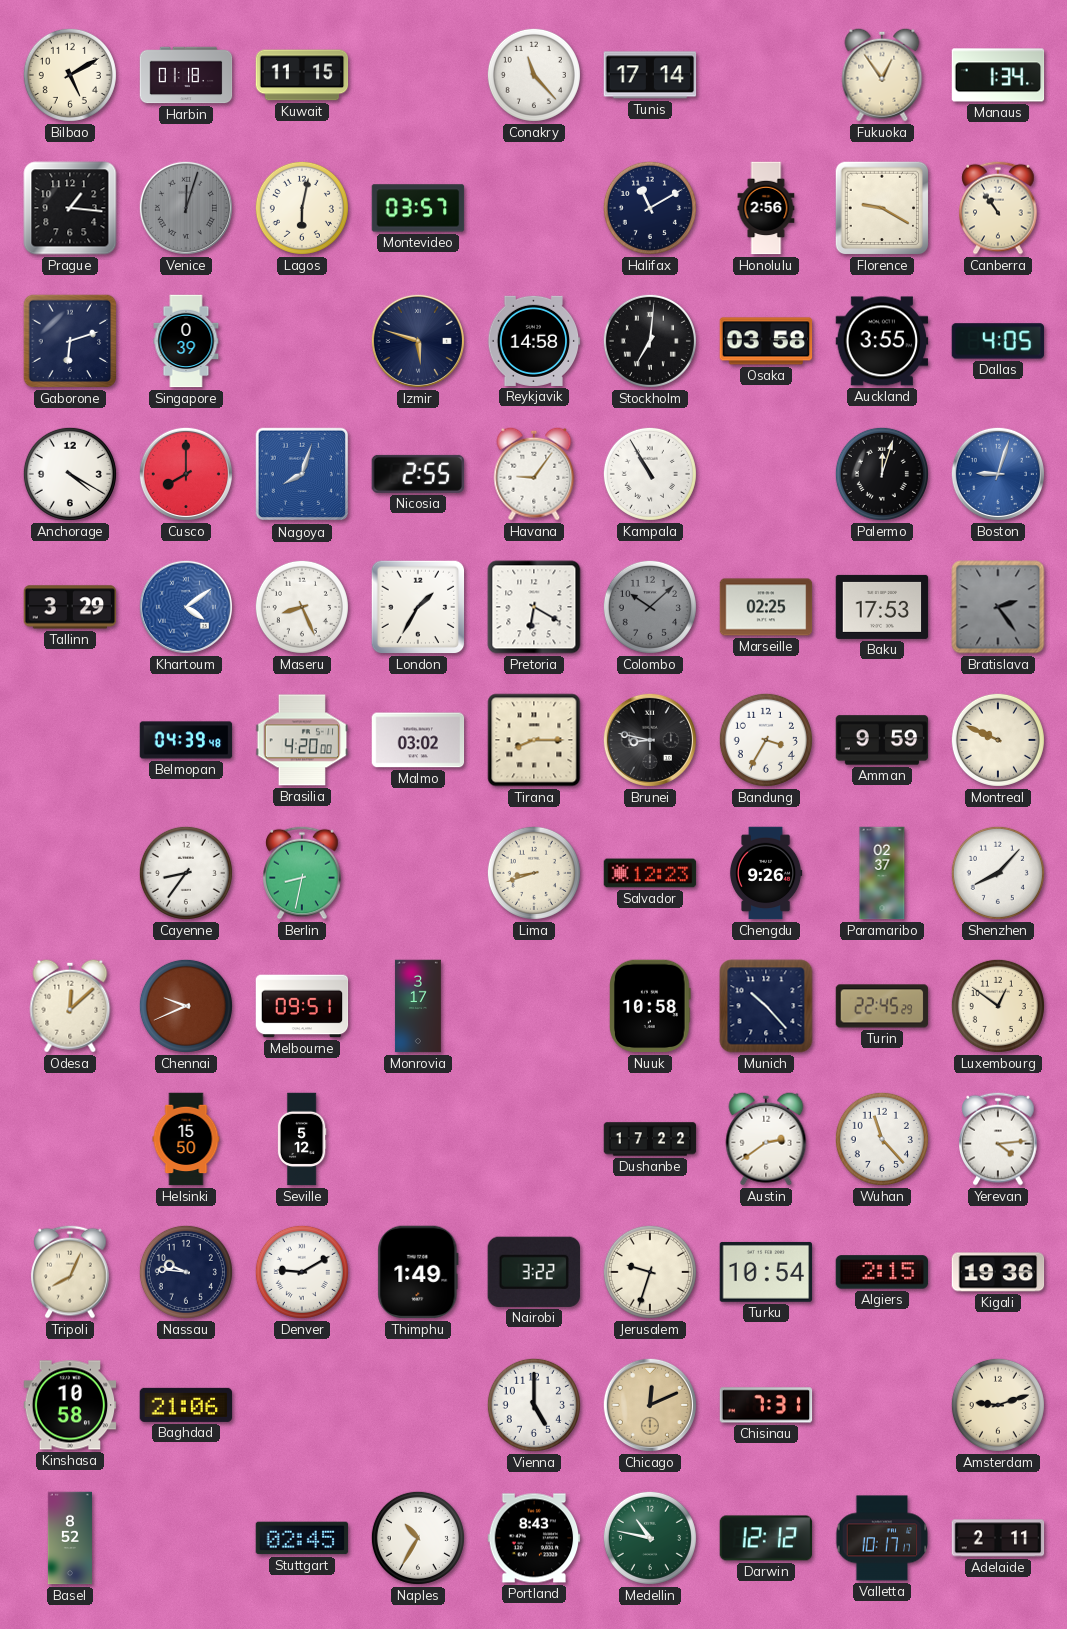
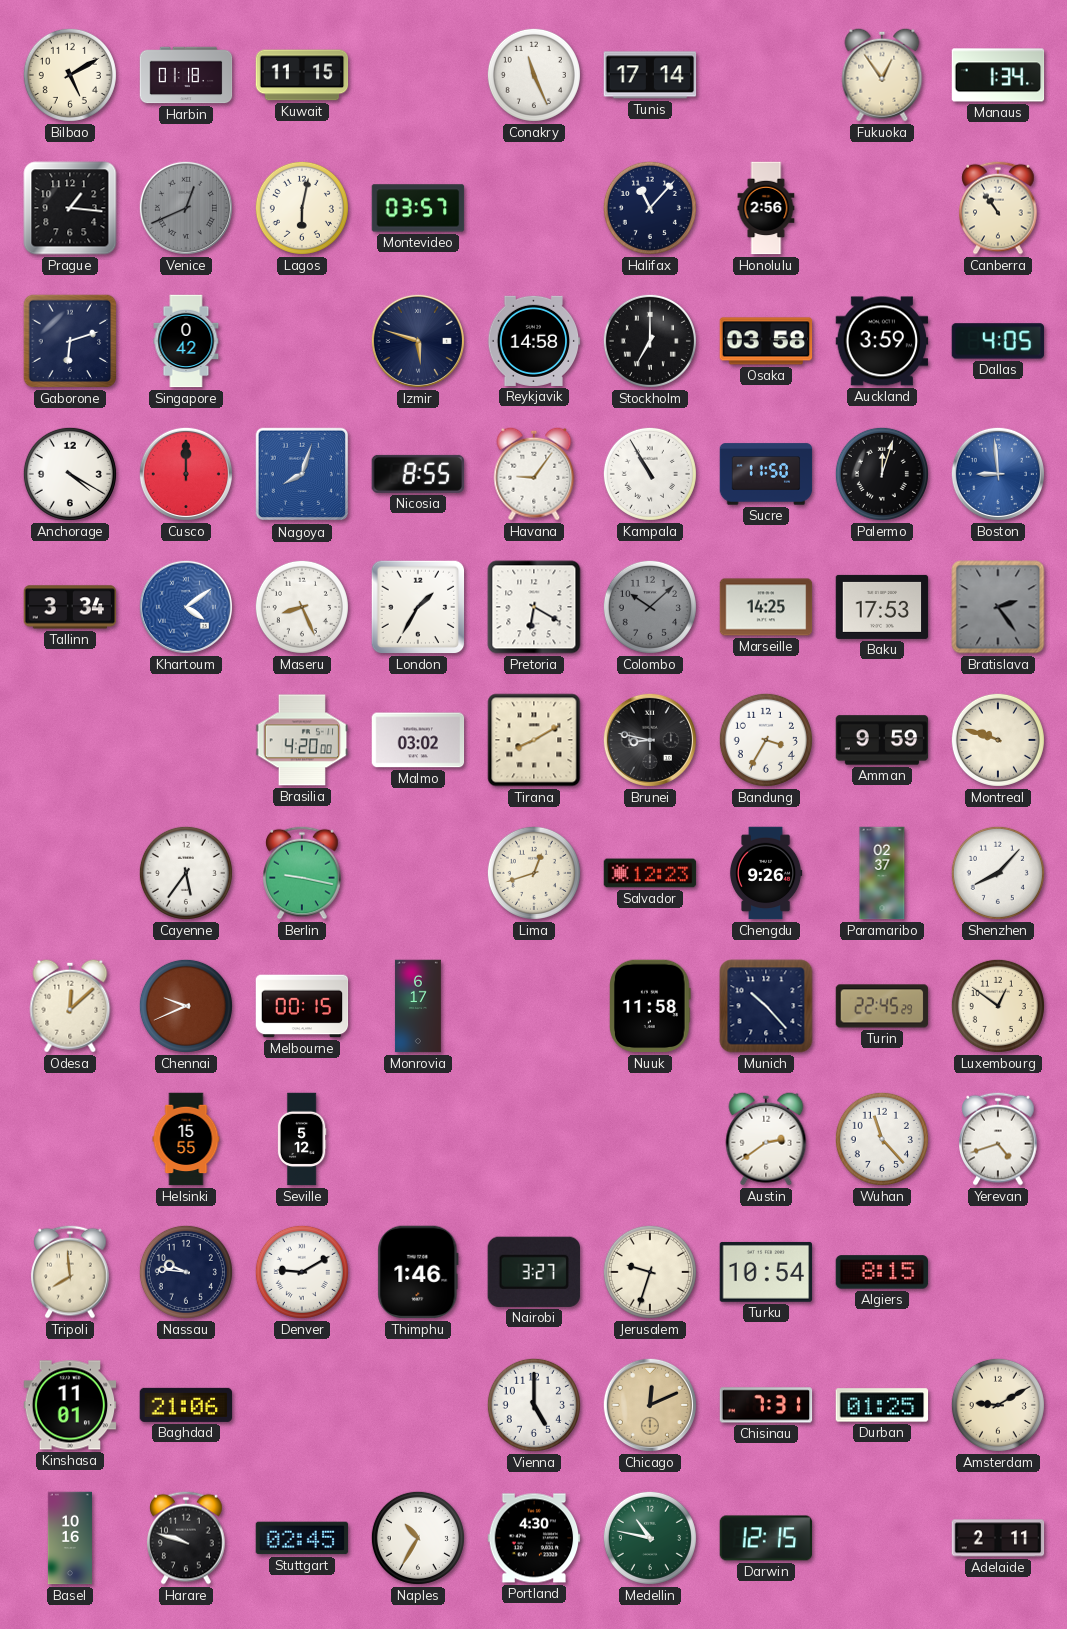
Conakry: 11:23 -> 11:26
Venice: 12:03 -> 12:41
Halifax: 11:10 -> 11:07
Florence: 9:20 -> none
Singapore: 0:39 -> 0:42
Stockholm: 7:01 -> 7:00
Auckland: 3:55 -> 3:59
Cusco: 8:00 -> 12:00
Nicosia: 2:55 -> 8:55
Sucre: none -> 11:50
Boston: 9:03 -> 8:59
Tallinn: 3:29 -> 3:34
Marseille: 02:25 -> 14:25
Belmopan: 04:39 -> none
Tirana: 8:15 -> 8:10
Montreal: 9:49 -> 9:48
Cayenne: 8:36 -> 5:36
Berlin: 8:32 -> 9:17
Lima: 8:42 -> 12:42
Melbourne: 09:51 -> 00:15
Monrovia: 3:17 -> 6:17
Nuuk: 10:58 -> 11:58
Helsinki: 15:50 -> 15:55
Dushanbe: 17:22 -> none
Yerevan: 4:14 -> 4:42
Tripoli: 8:04 -> 7:59
Thimphu: 1:49 -> 1:46
Nairobi: 3:22 -> 3:27
Algiers: 2:15 -> 8:15
Kigali: 19:36 -> none
Kinshasa: 10:58 -> 11:01
Durban: none -> 01:25
Amsterdam: 9:12 -> 9:10
Basel: 8:52 -> 10:16
Harare: none -> 9:48
Portland: 8:43 -> 4:30
Darwin: 12:12 -> 12:15
Valletta: 10:17 -> none
